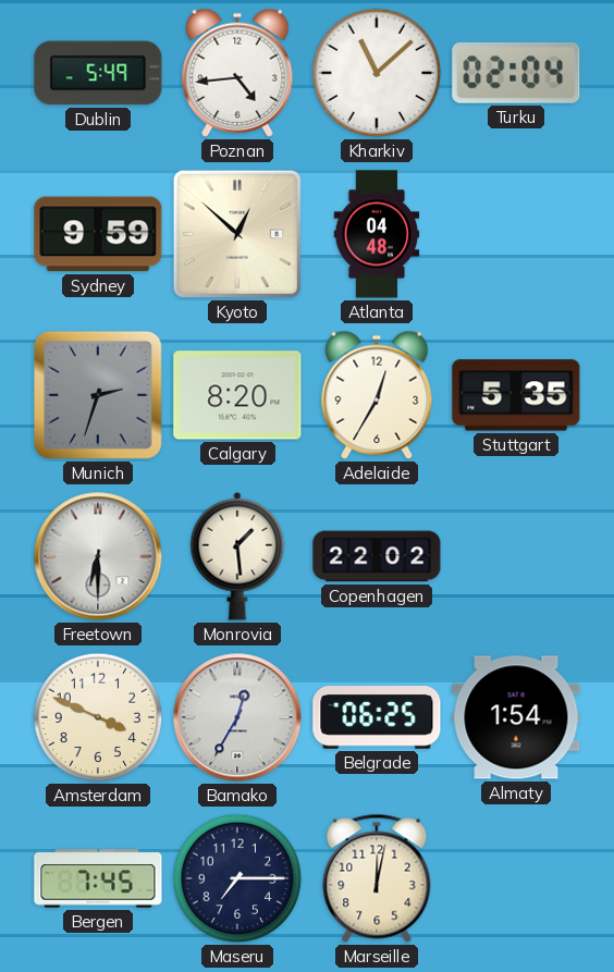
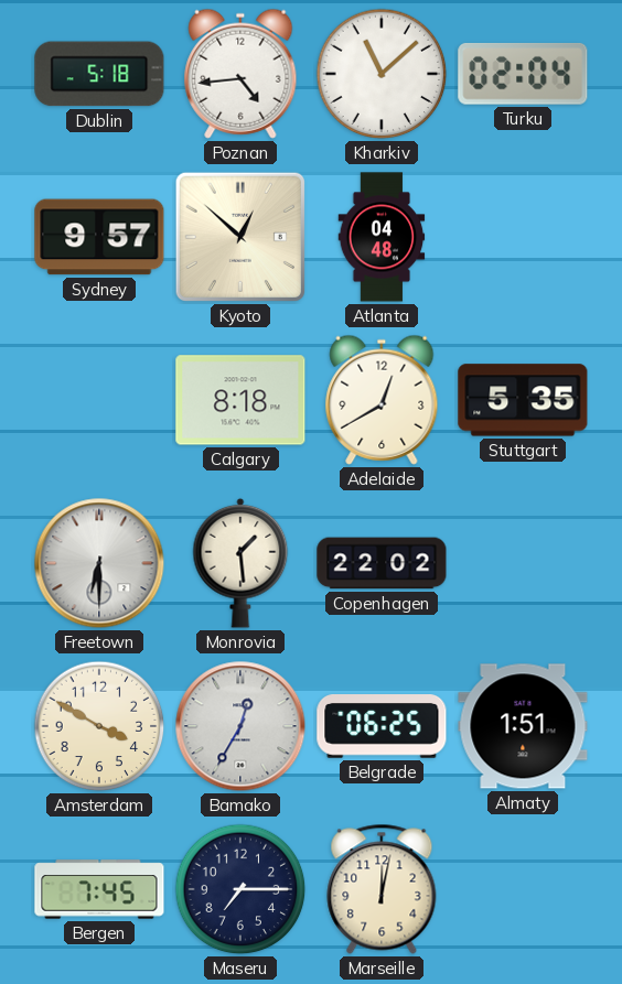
Dublin: 5:49 -> 5:18
Sydney: 9:59 -> 9:57
Munich: 2:33 -> none
Calgary: 8:20 -> 8:18
Adelaide: 12:35 -> 12:40
Amsterdam: 3:49 -> 3:50
Almaty: 1:54 -> 1:51
